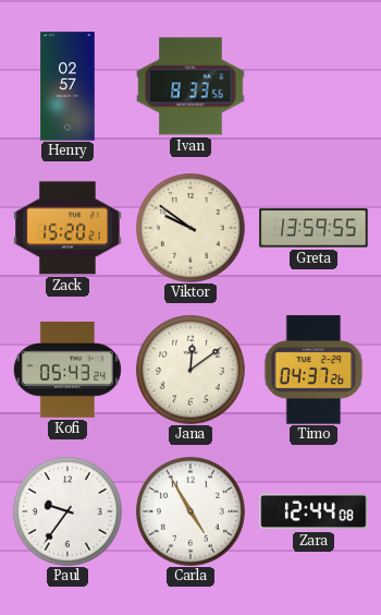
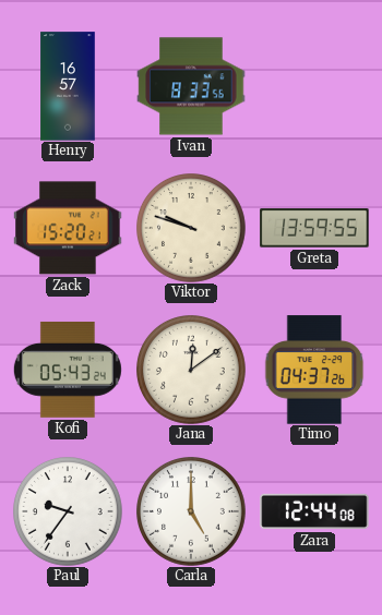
Henry: 02:57 -> 16:57
Viktor: 9:51 -> 9:48
Carla: 4:55 -> 5:00
